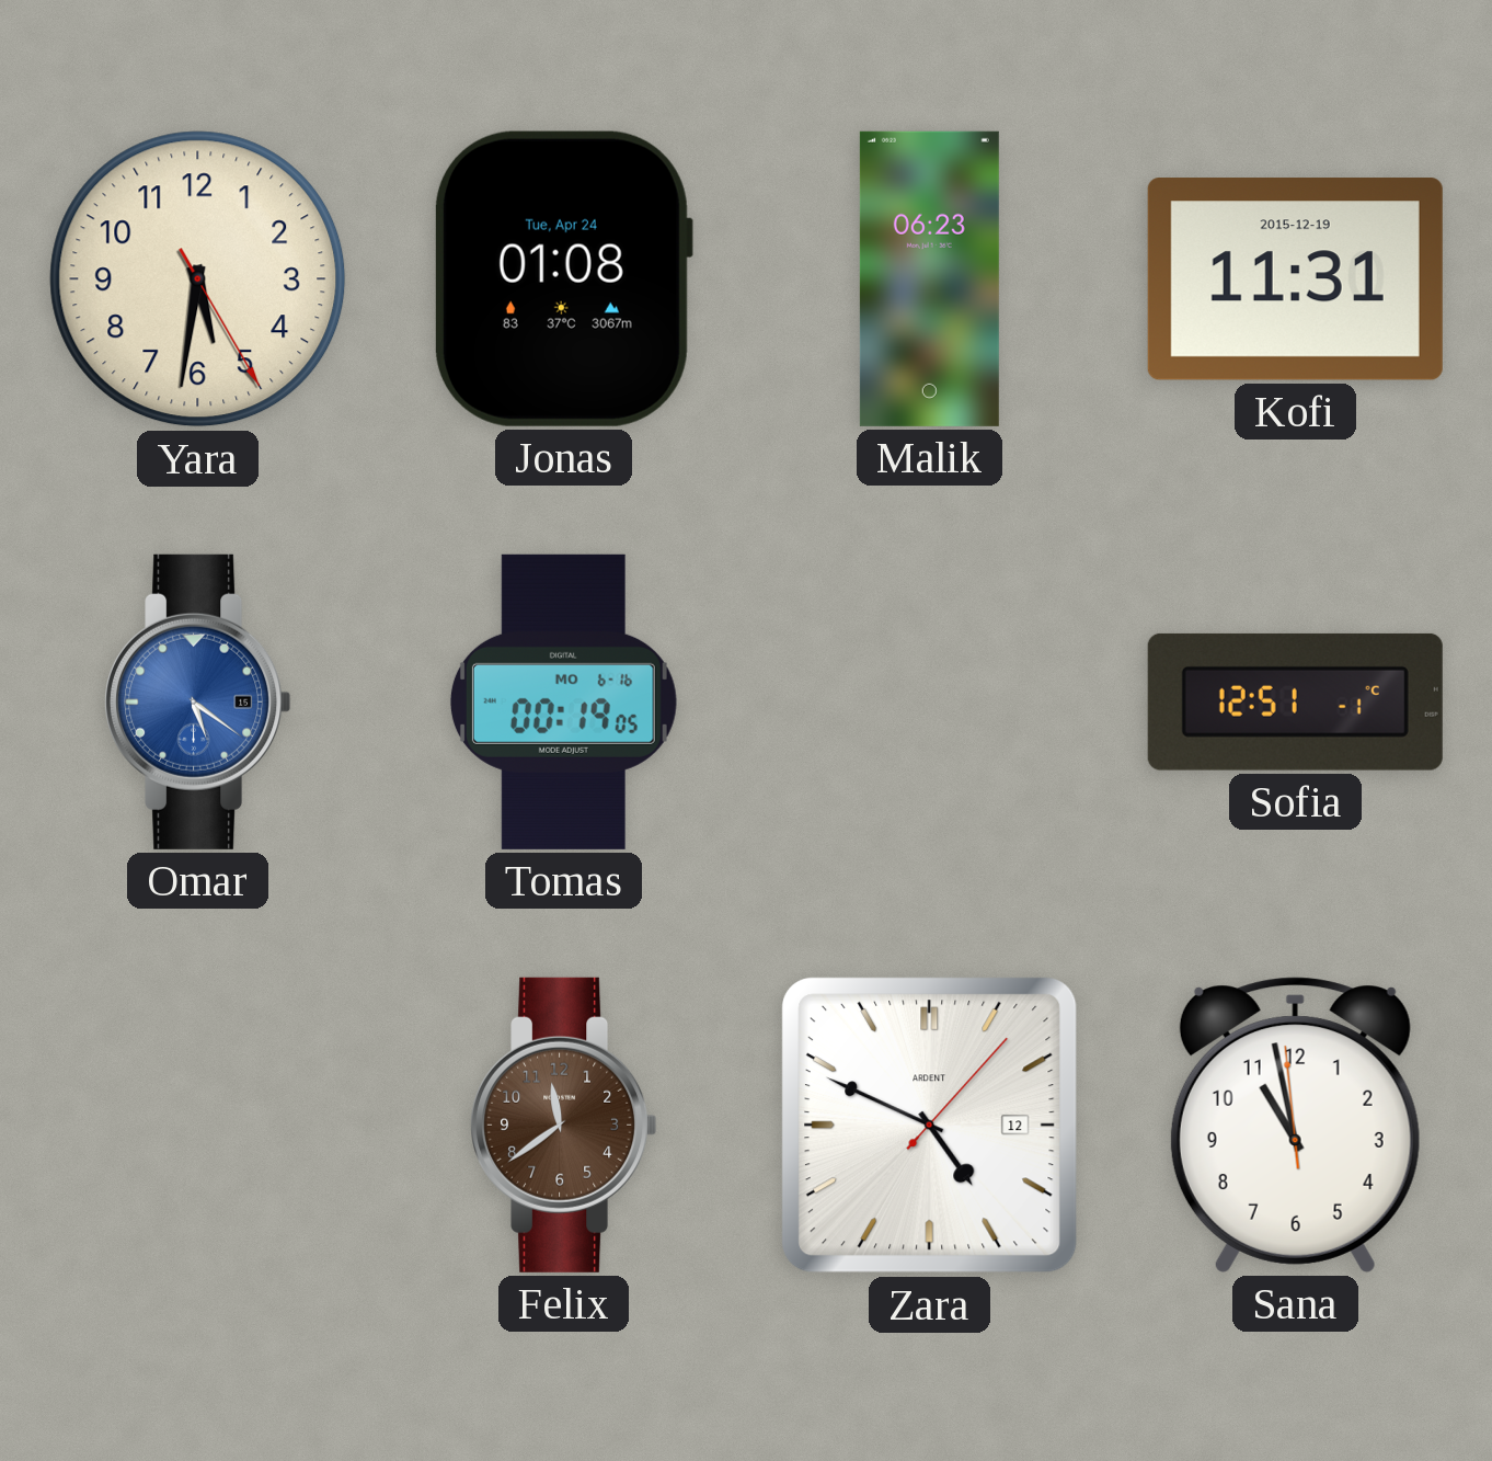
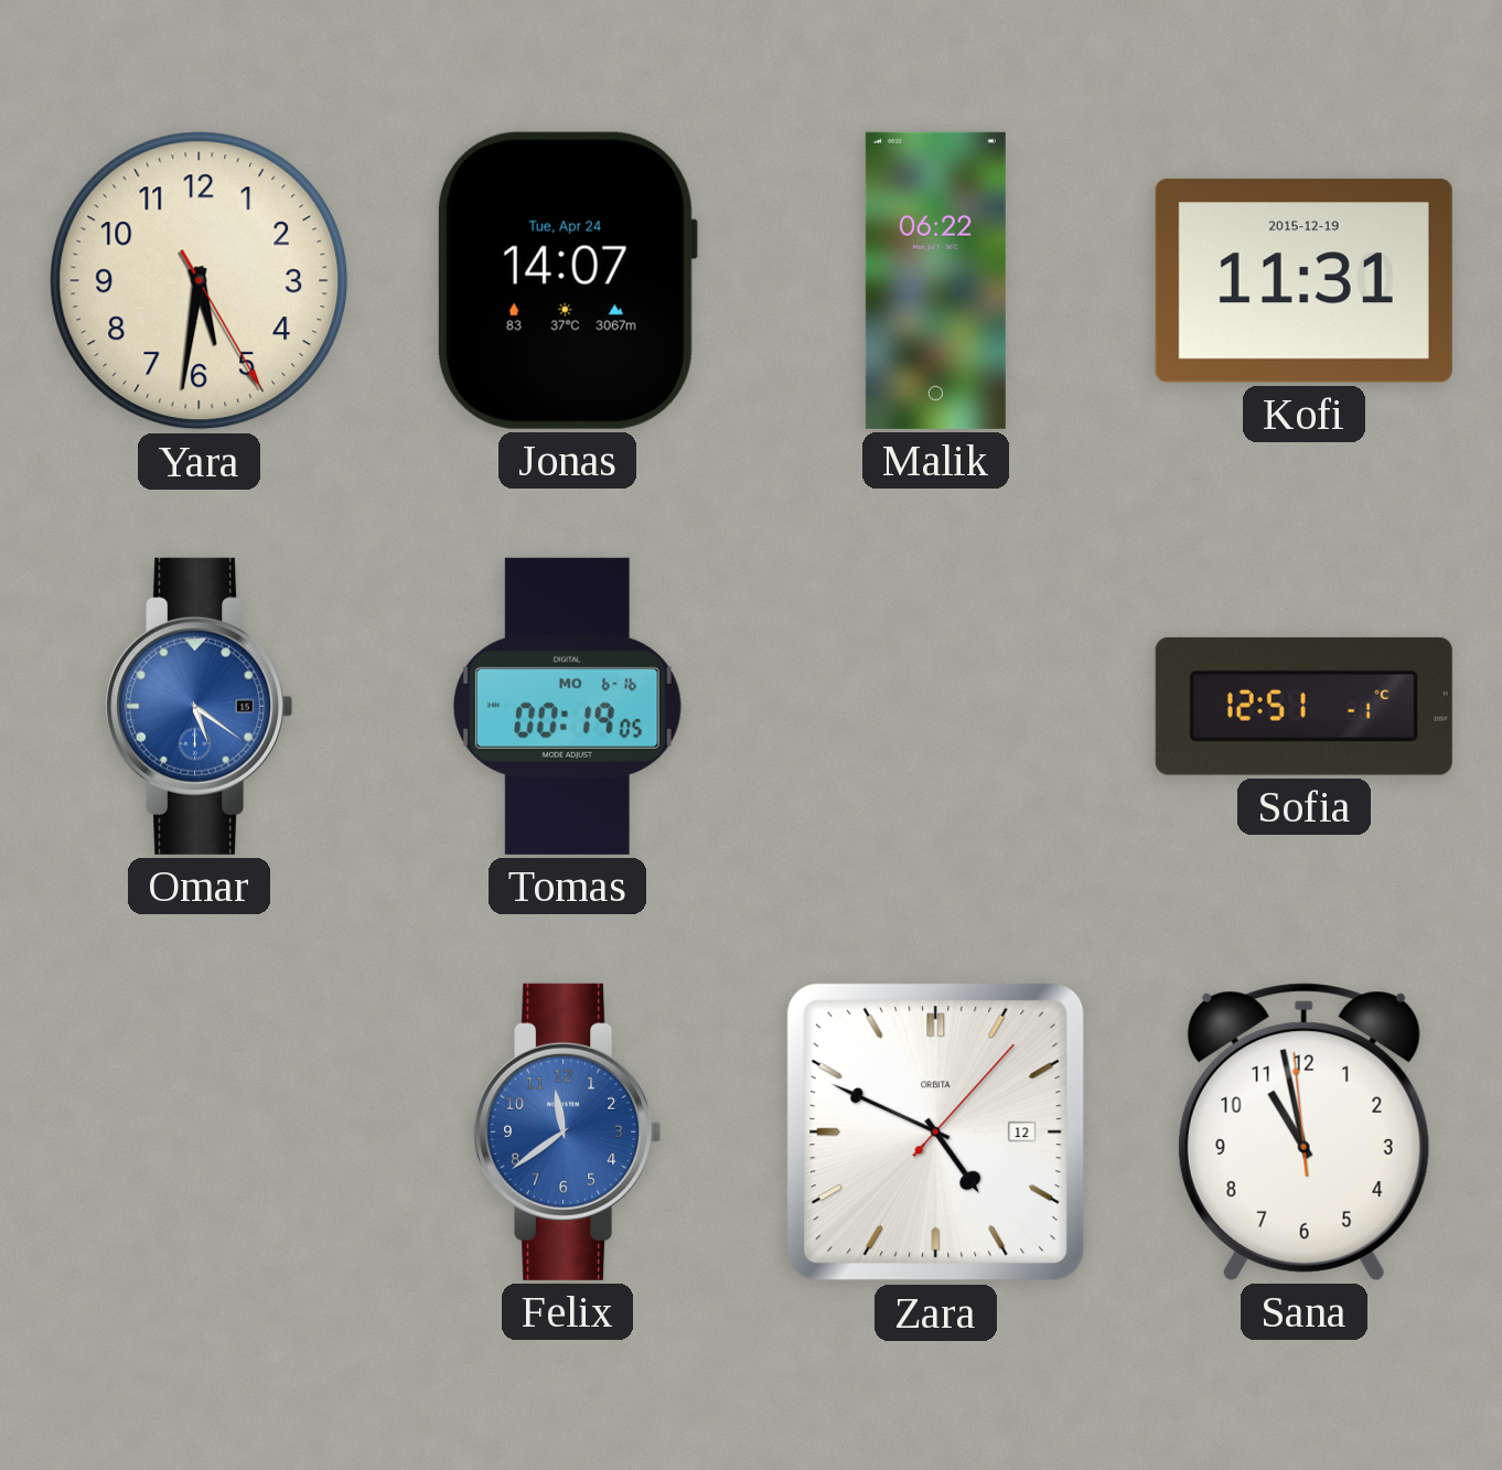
Jonas: 01:08 -> 14:07
Malik: 06:23 -> 06:22
Felix dial: brown -> blue
Zara brand: ARDENT -> ORBITA
